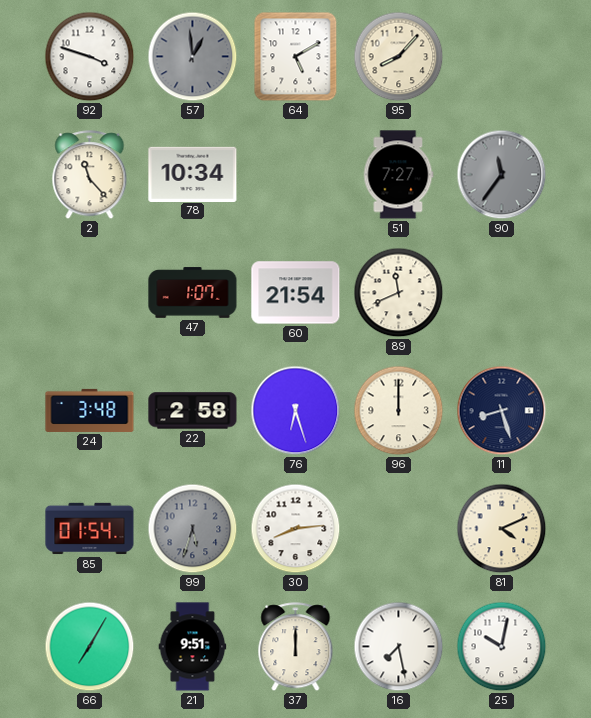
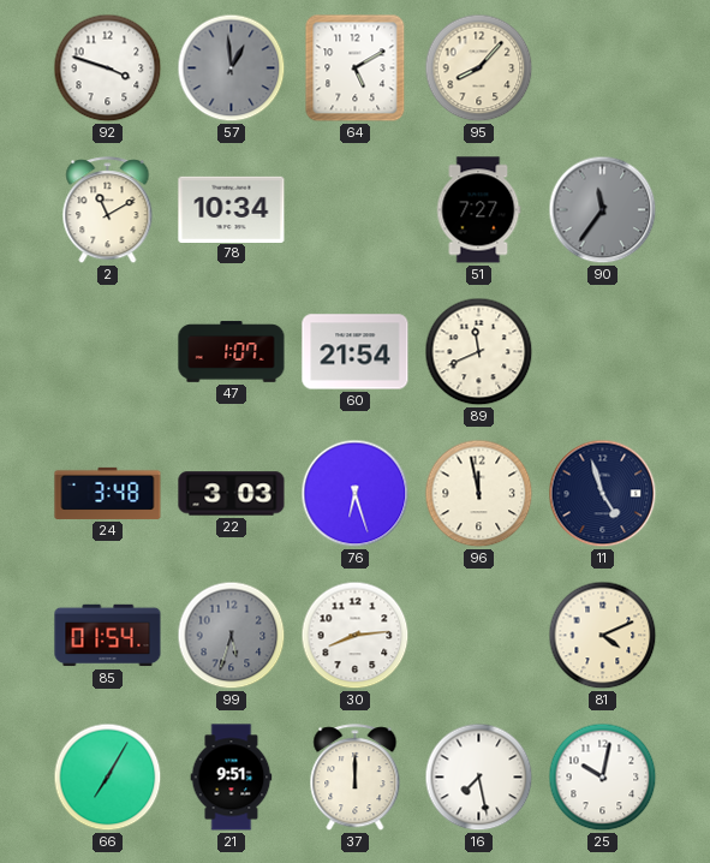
2: 11:23 -> 11:10
22: 2:58 -> 3:03
96: 12:00 -> 11:58
11: 8:27 -> 4:57
